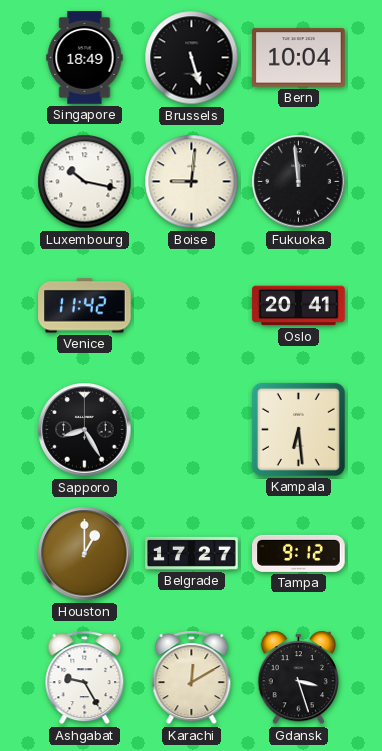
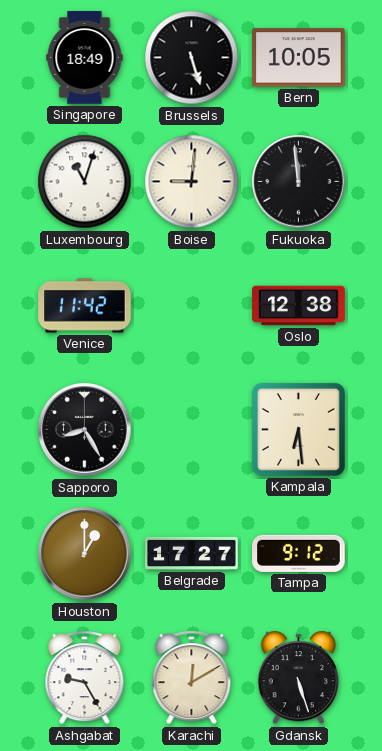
Bern: 10:04 -> 10:05
Luxembourg: 10:17 -> 11:03
Oslo: 20:41 -> 12:38
Gdansk: 3:27 -> 5:27
